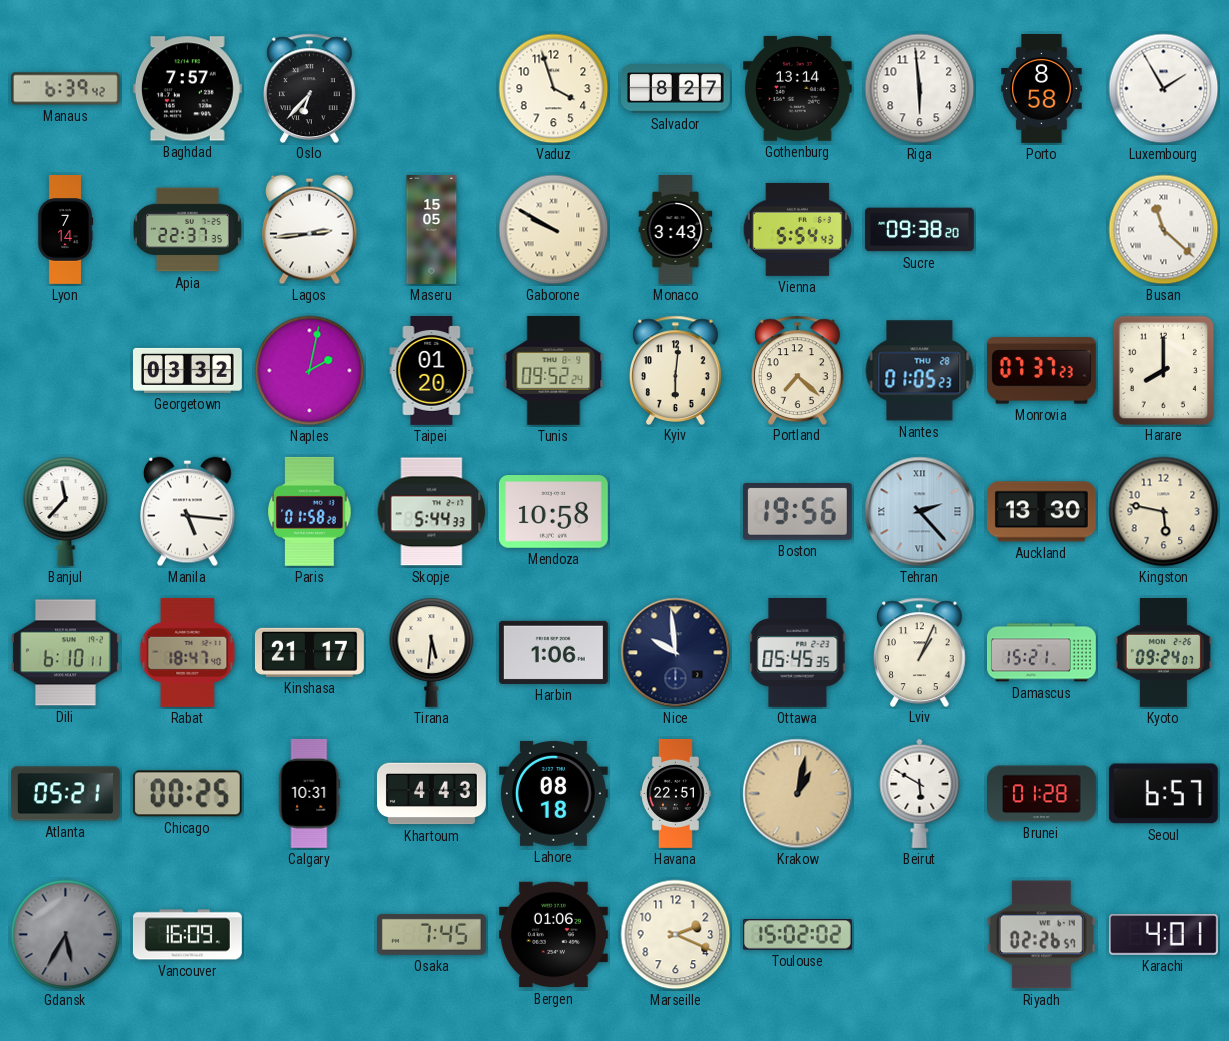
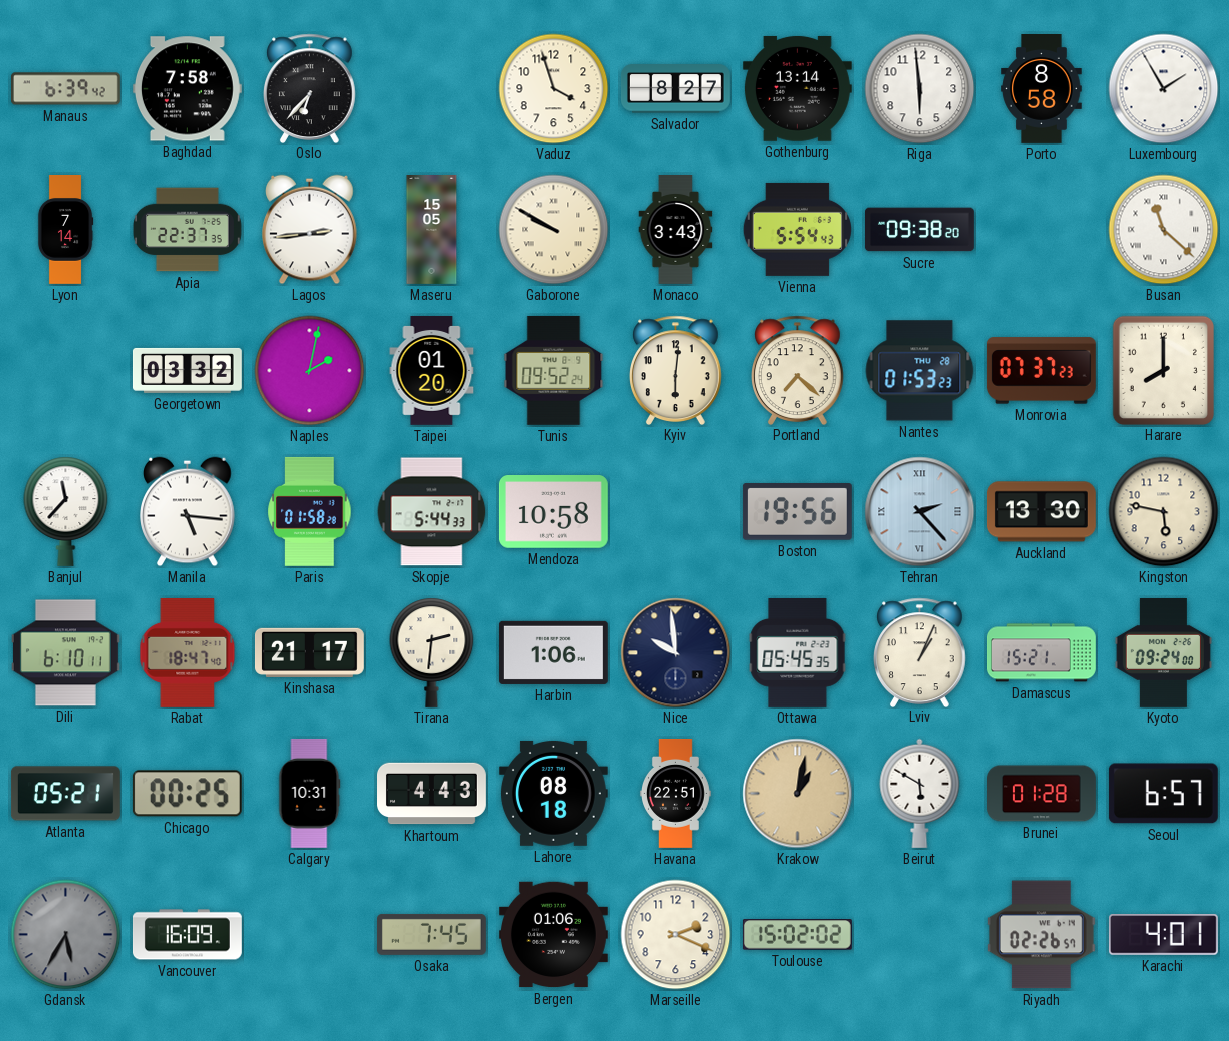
Baghdad: 7:57 -> 7:58
Nantes: 01:05 -> 01:53
Tirana: 5:31 -> 2:31
Kyoto: 09:24:07 -> 09:24:00
